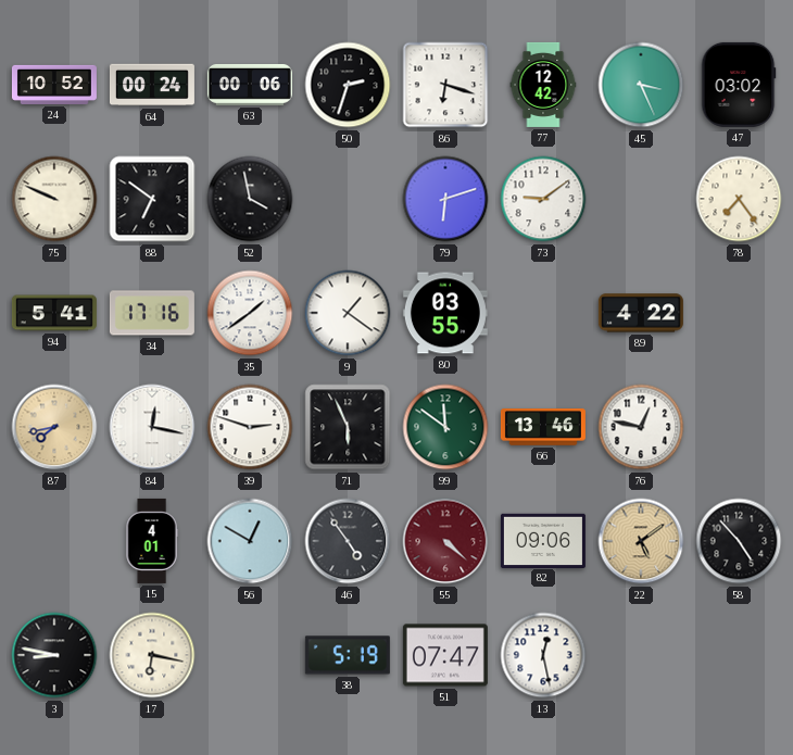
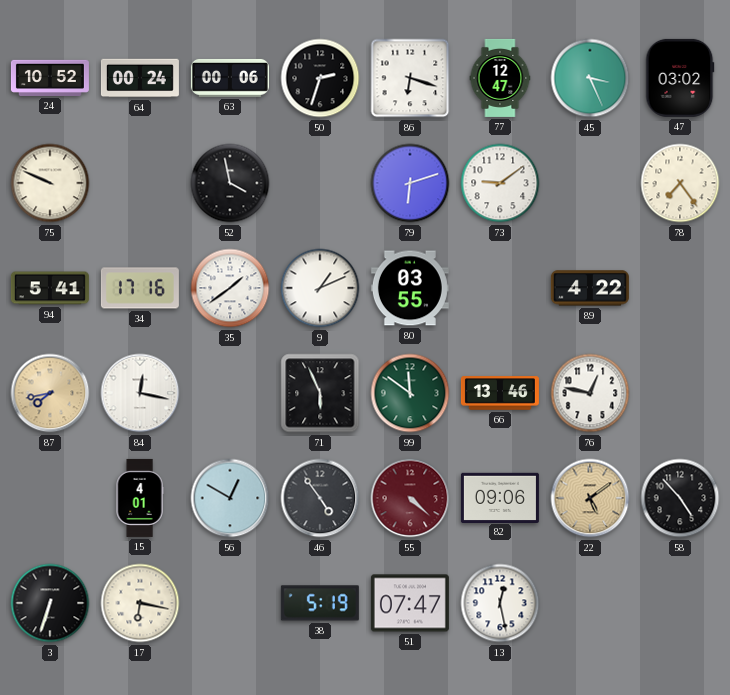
77: 12:42 -> 12:47
88: 6:51 -> none
9: 1:21 -> 1:11
39: 2:48 -> none
3: 8:47 -> 6:33
